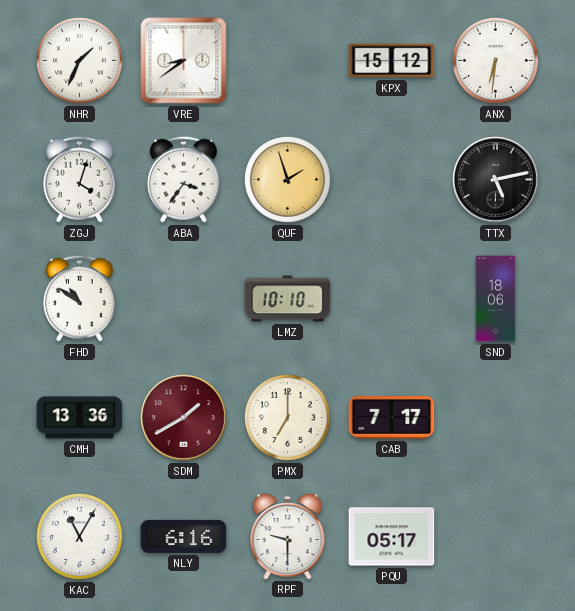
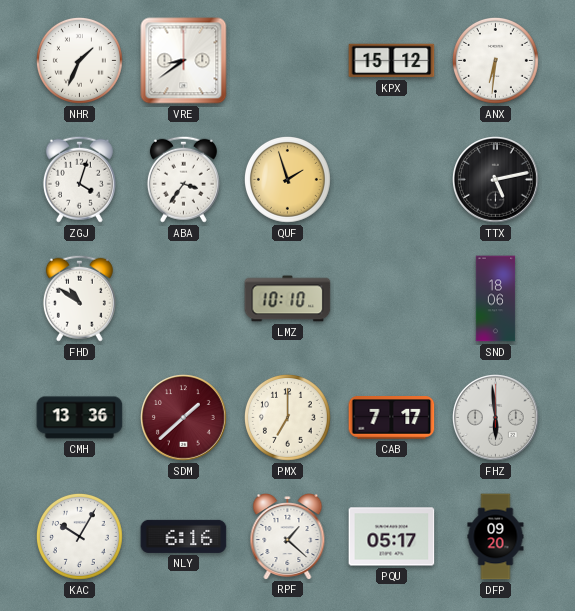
SDM: 1:40 -> 1:38
FHZ: none -> 5:59
KAC: 11:05 -> 10:05
RPF: 9:30 -> 1:22
DFP: none -> 09:20
